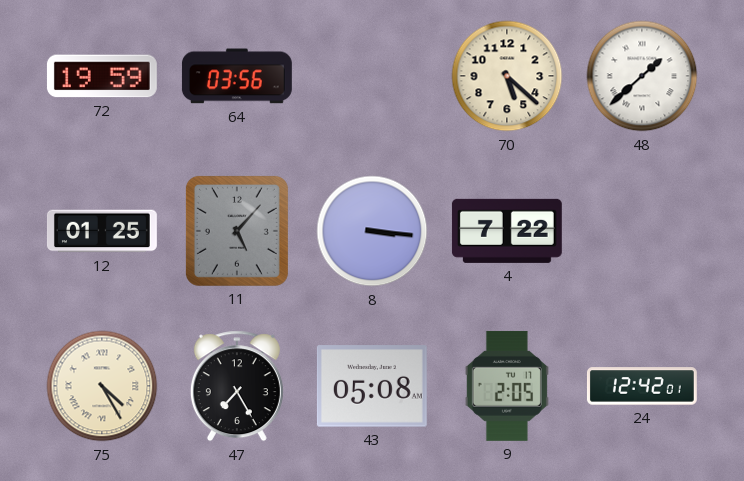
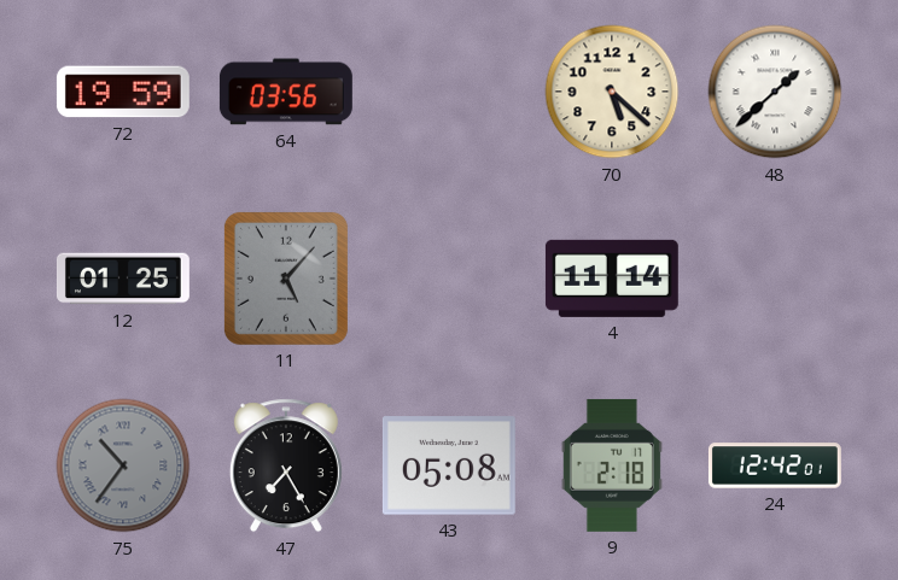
8: 3:16 -> none
4: 7:22 -> 11:14
75: 4:25 -> 10:36
75 dial: cream -> grey
9: 2:05 -> 2:18
